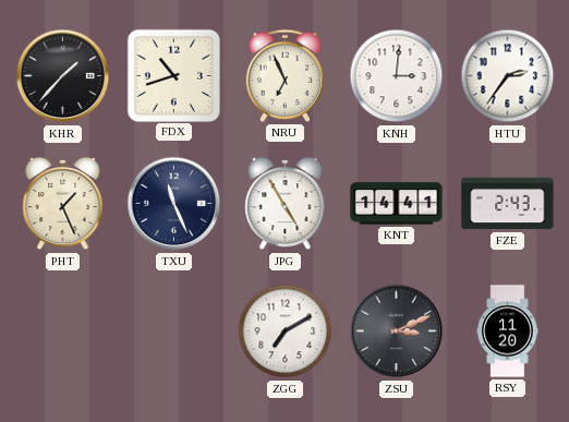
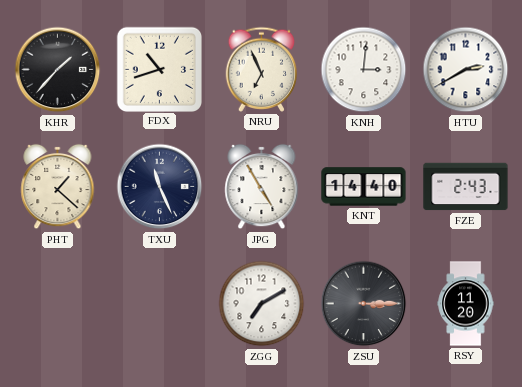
HTU: 2:36 -> 2:40
PHT: 1:26 -> 1:22
KNT: 14:41 -> 14:40
ZSU: 3:11 -> 3:15
